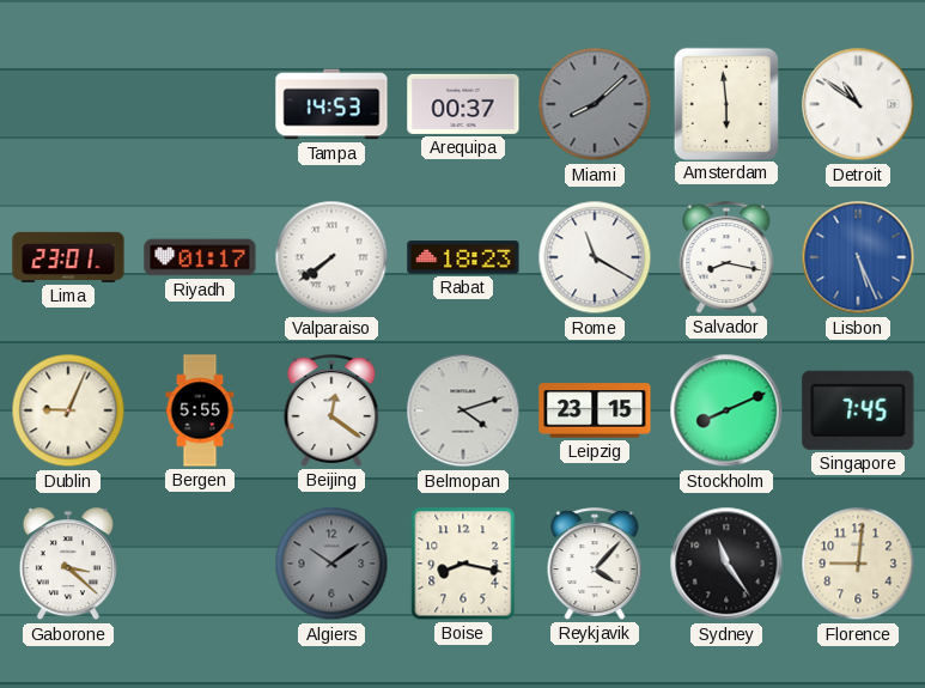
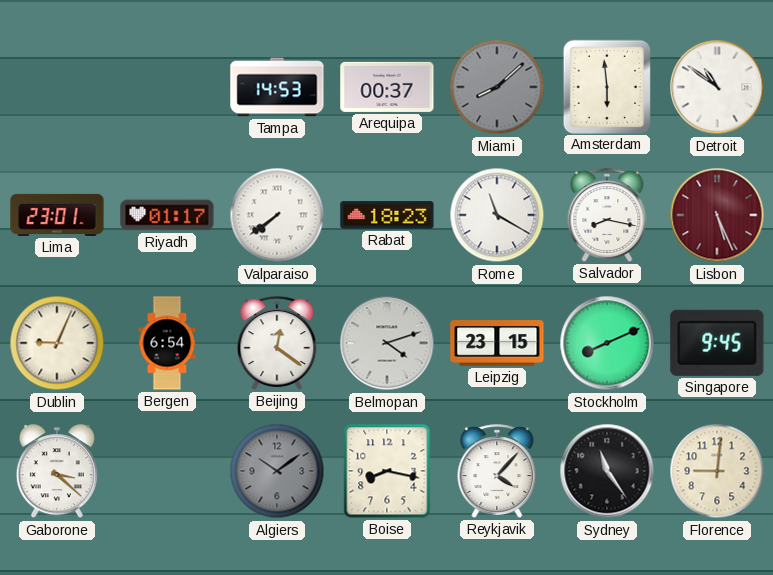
Lisbon dial: blue -> burgundy
Bergen: 5:55 -> 6:54
Singapore: 7:45 -> 9:45
